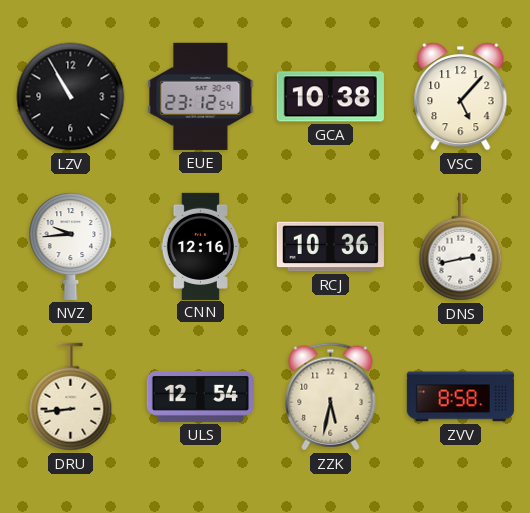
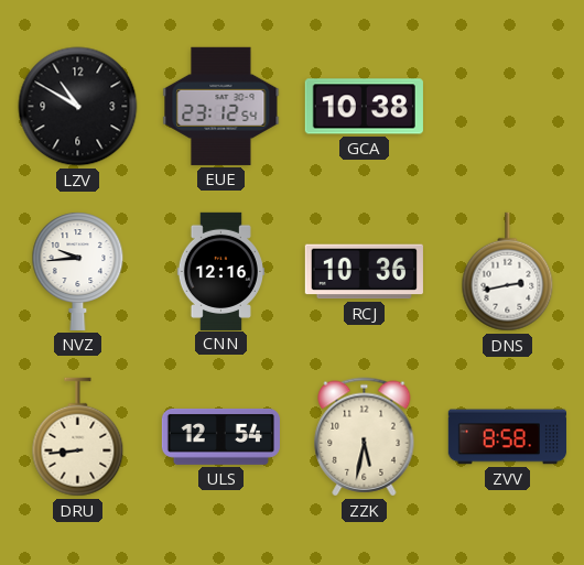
LZV: 10:55 -> 10:50
VSC: 5:07 -> none
